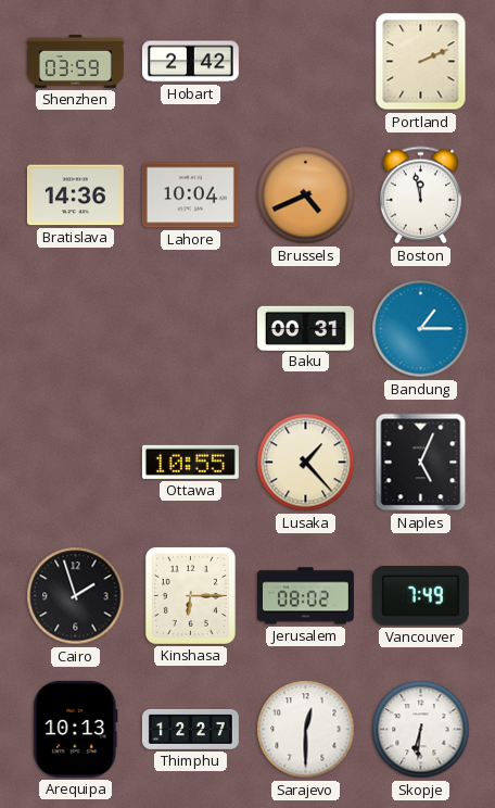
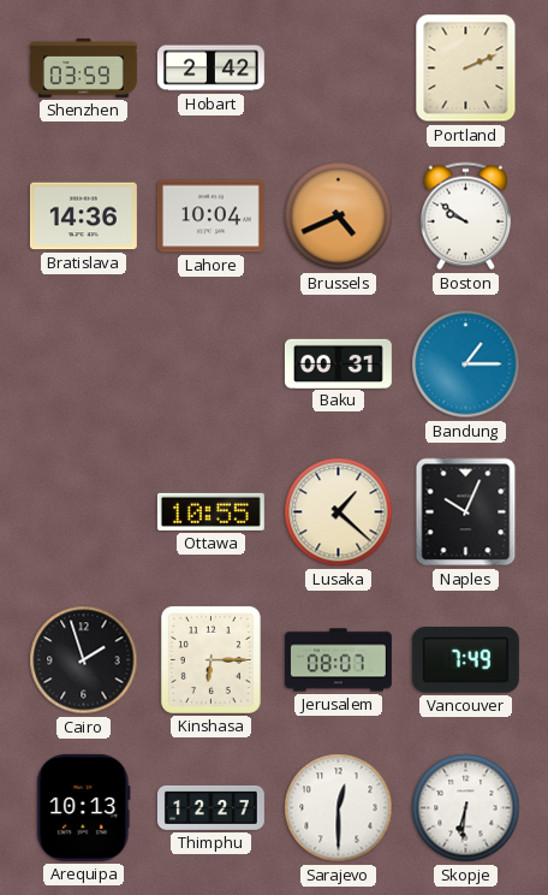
Boston: 11:58 -> 9:51
Lusaka: 1:23 -> 1:22
Naples: 5:04 -> 10:04
Jerusalem: 08:02 -> 08:07
